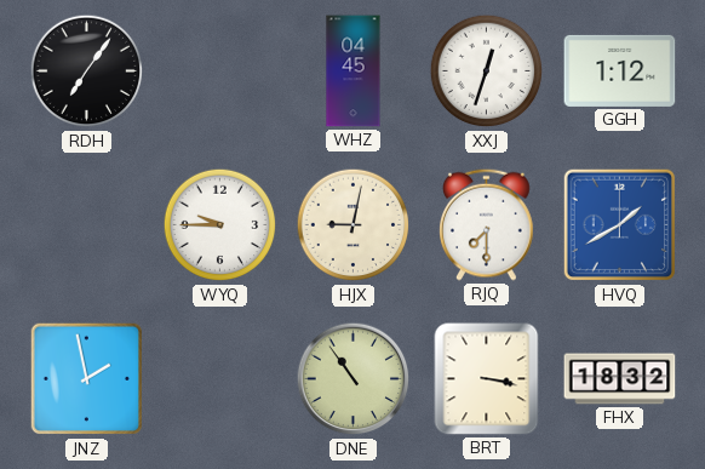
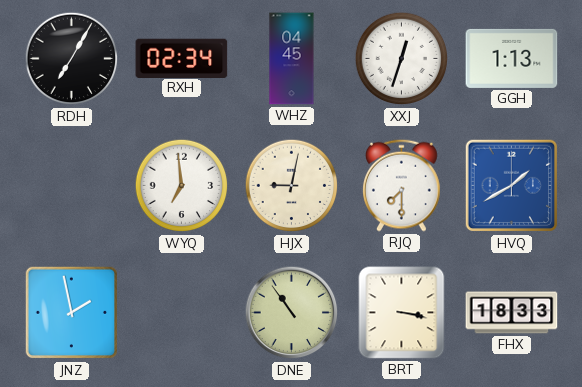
RDH: 7:06 -> 7:05
RXH: none -> 02:34
GGH: 1:12 -> 1:13
WYQ: 9:45 -> 6:59
FHX: 18:32 -> 18:33
